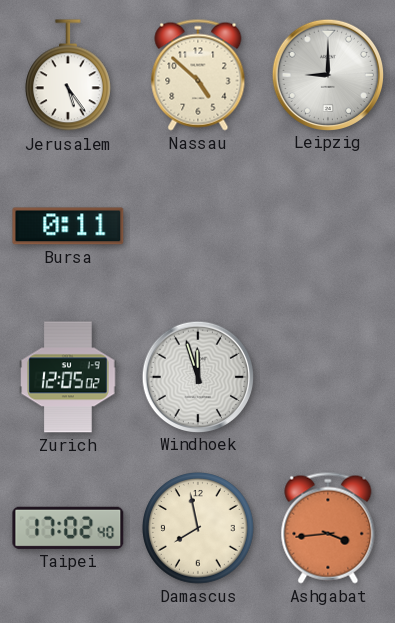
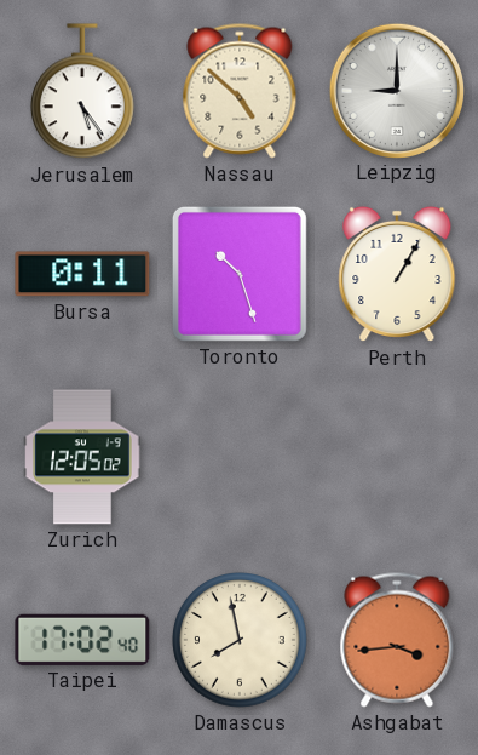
Toronto: none -> 10:27
Perth: none -> 1:05
Windhoek: 11:57 -> none
